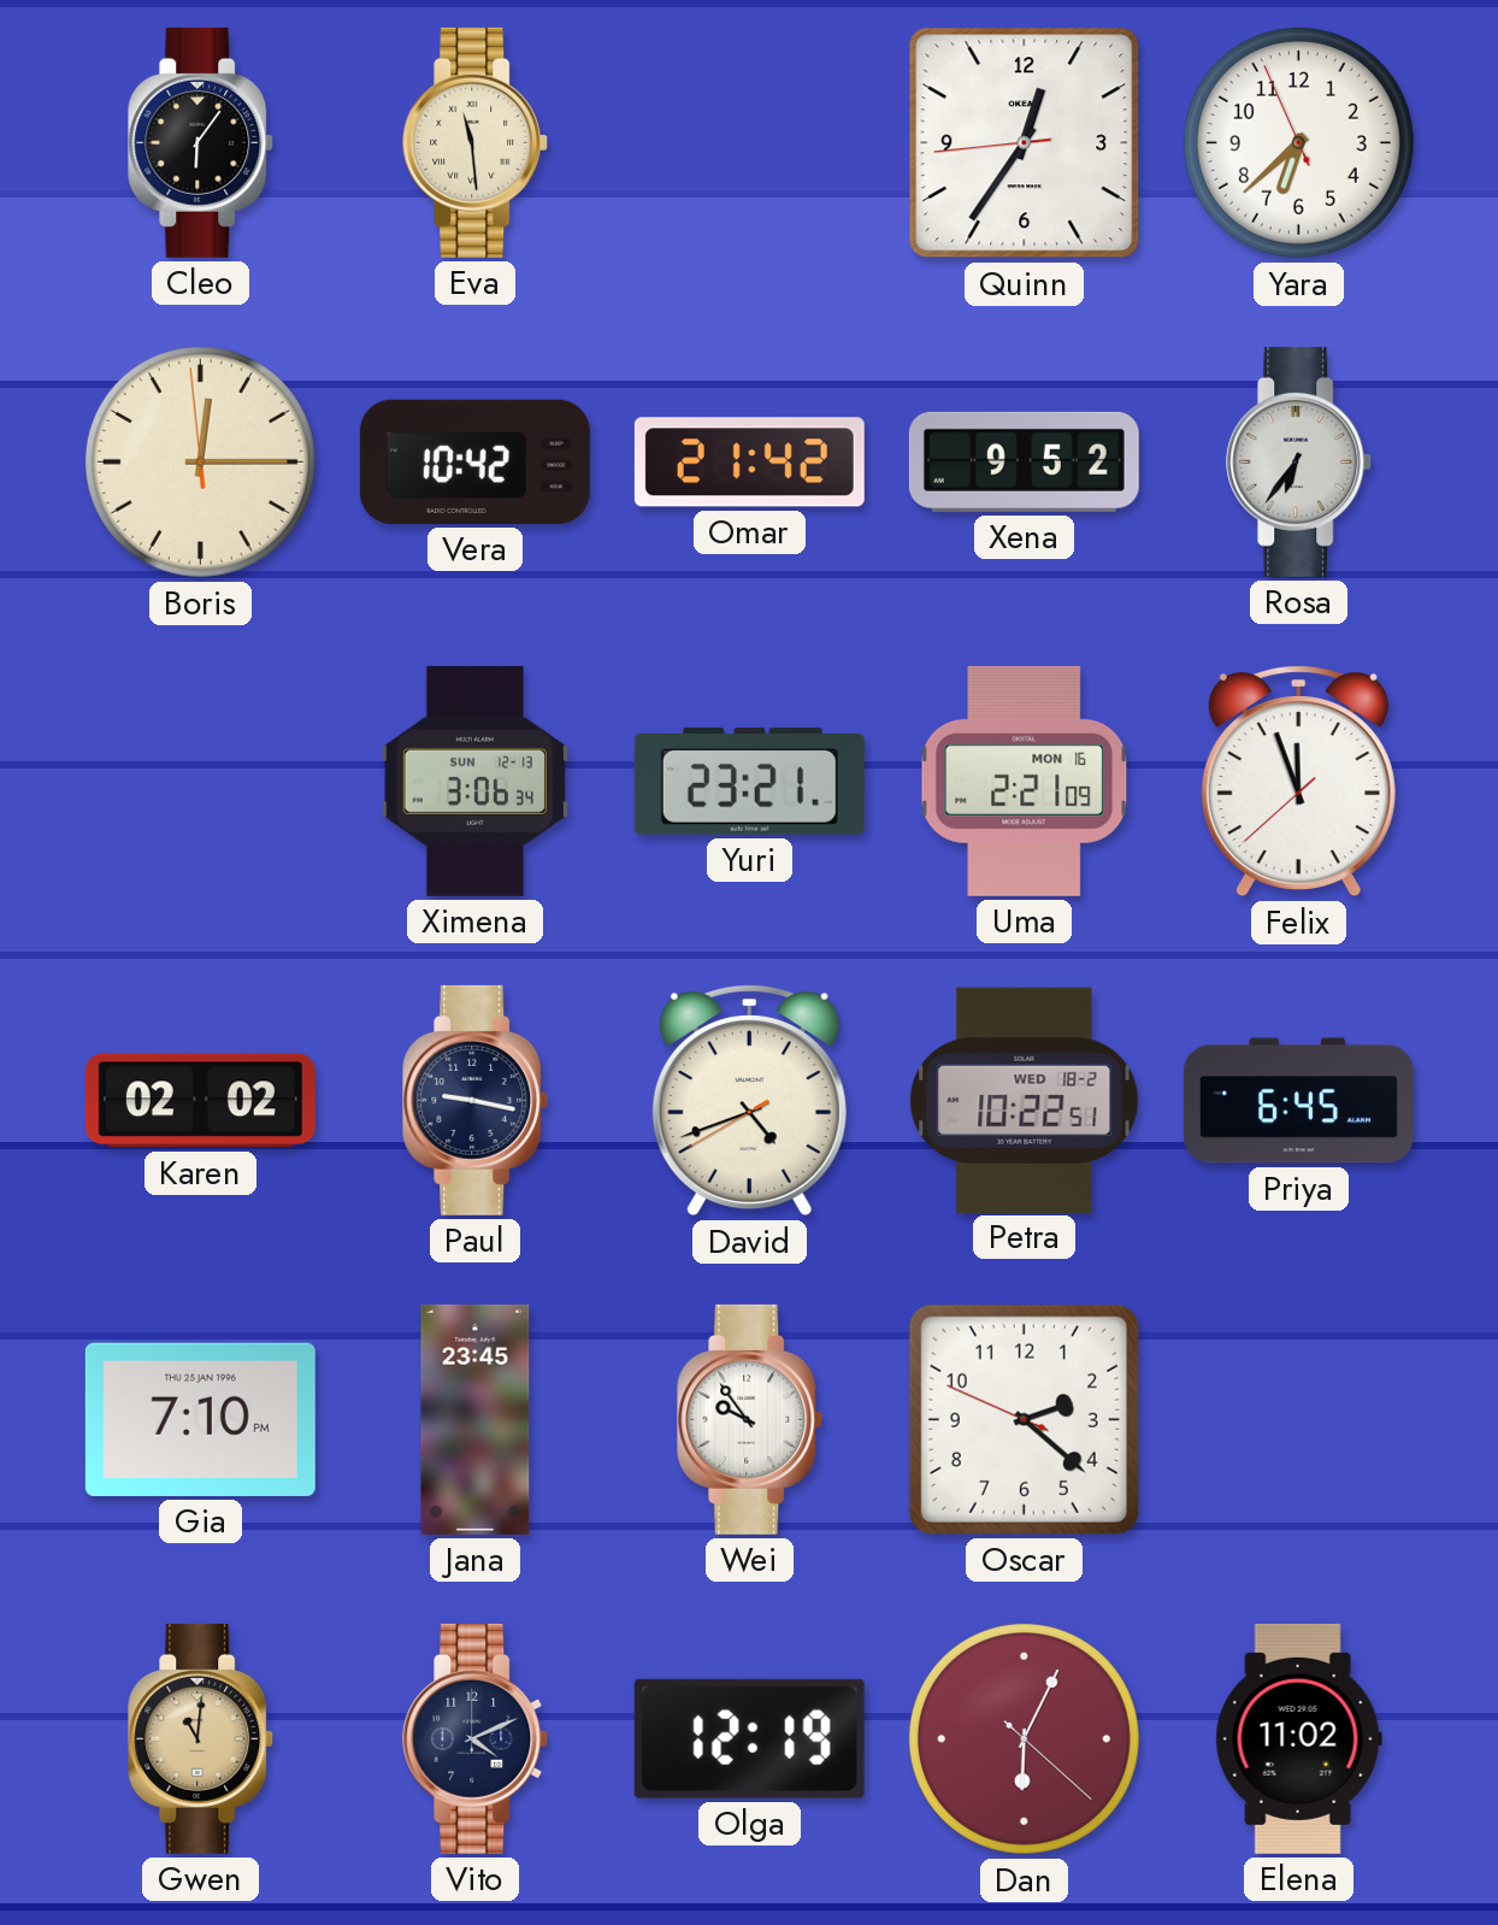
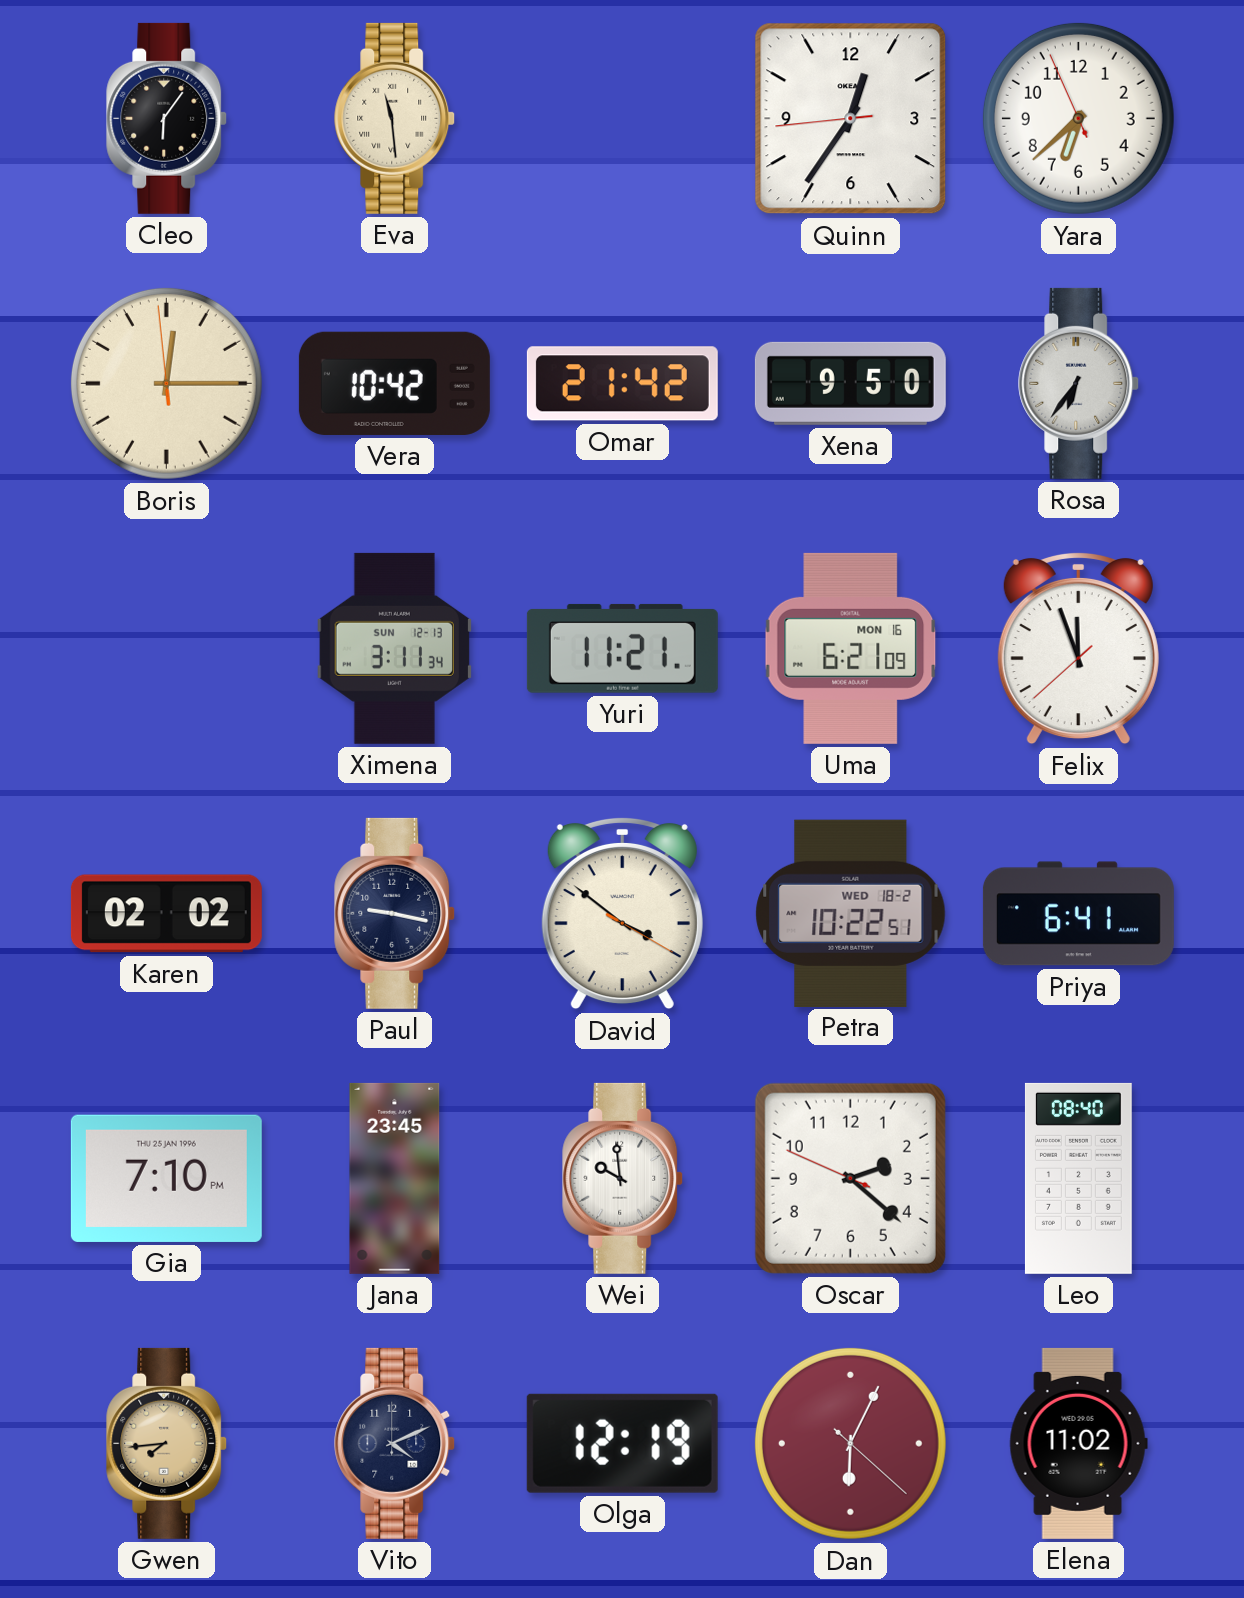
Xena: 9:52 -> 9:50
Ximena: 3:06 -> 3:11
Yuri: 23:21 -> 11:21
Uma: 2:21 -> 6:21
David: 4:41 -> 3:51
Priya: 6:45 -> 6:41
Wei: 9:54 -> 9:59
Leo: none -> 08:40
Gwen: 11:01 -> 7:44
